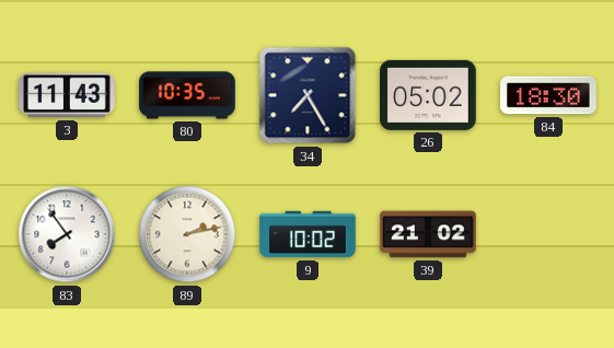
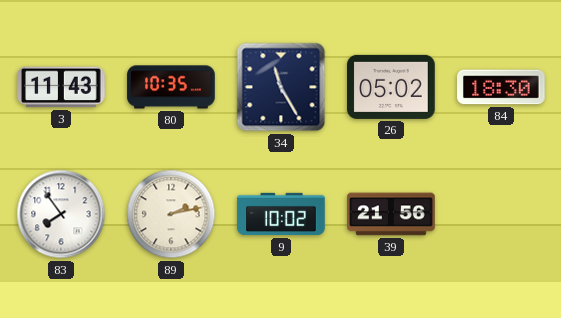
34: 7:25 -> 11:25
39: 21:02 -> 21:56
